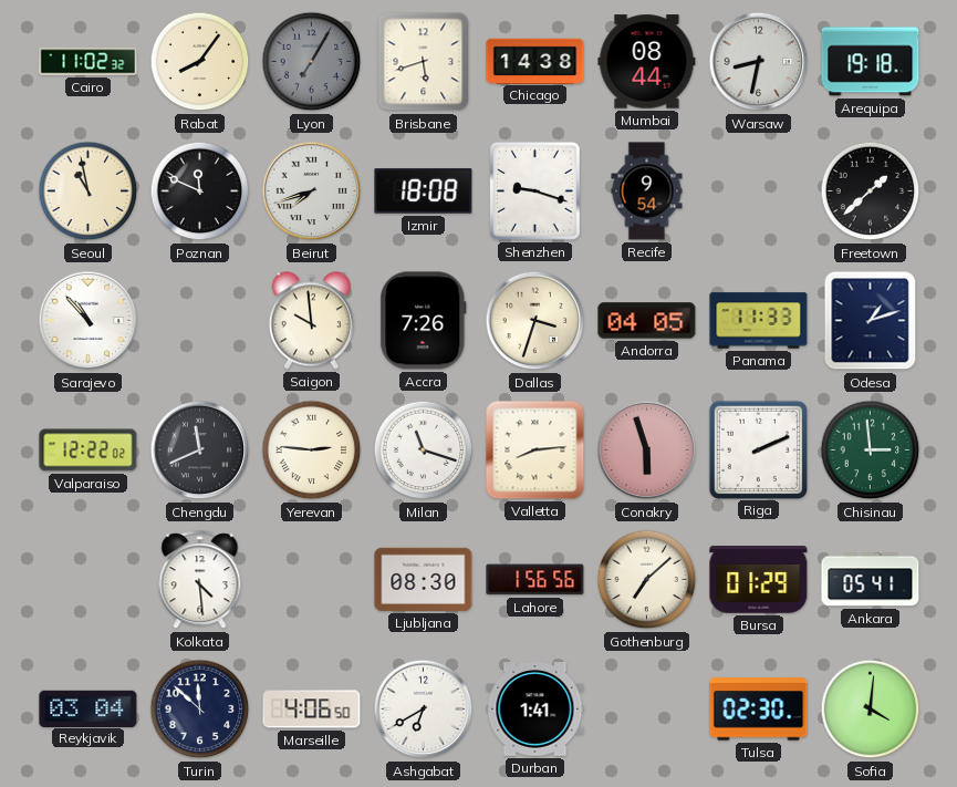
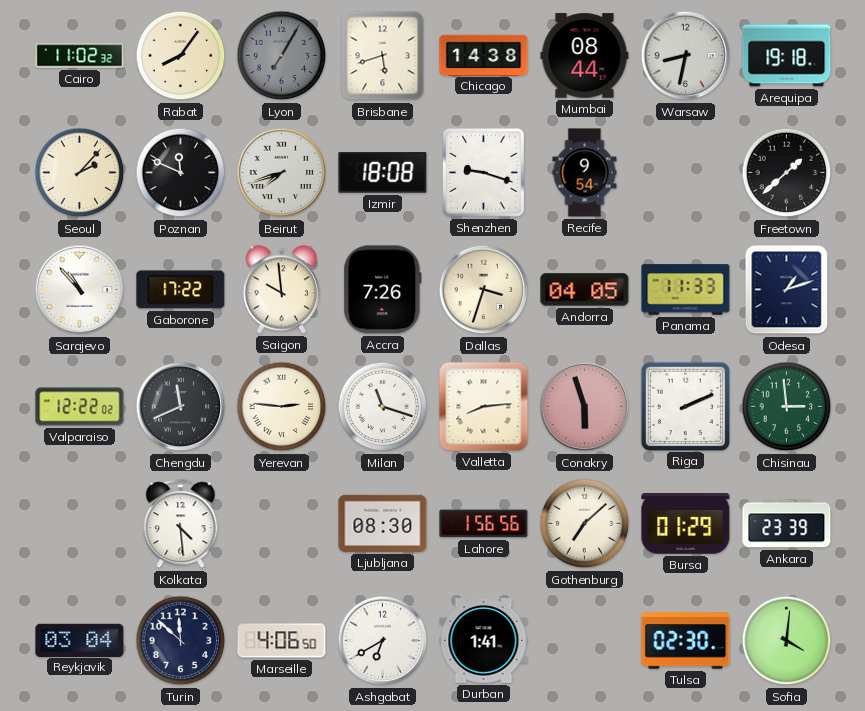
Seoul: 10:58 -> 2:07
Gaborone: none -> 17:22
Ankara: 05:41 -> 23:39
